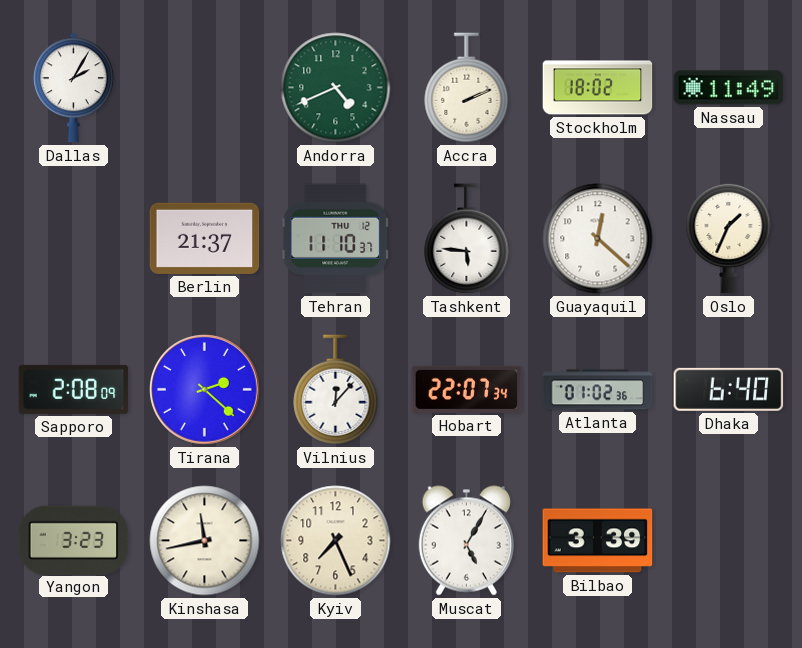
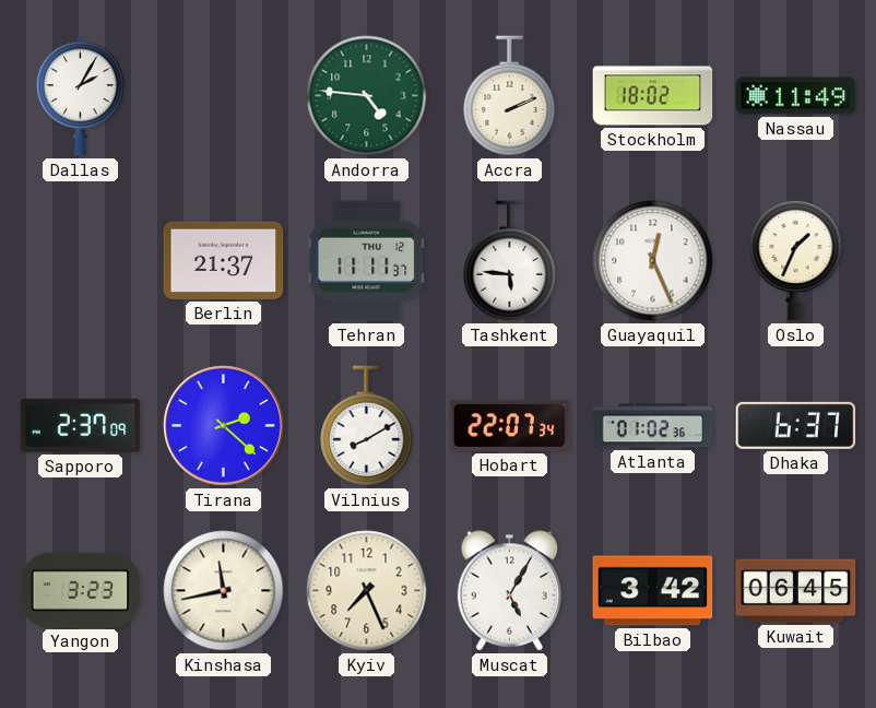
Andorra: 4:41 -> 4:46
Tehran: 11:10 -> 11:11
Guayaquil: 12:22 -> 12:26
Sapporo: 2:08 -> 2:37
Vilnius: 12:07 -> 8:10
Dhaka: 6:40 -> 6:37
Bilbao: 3:39 -> 3:42
Kuwait: none -> 06:45
